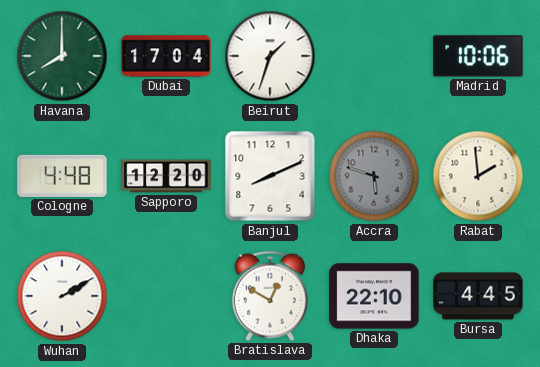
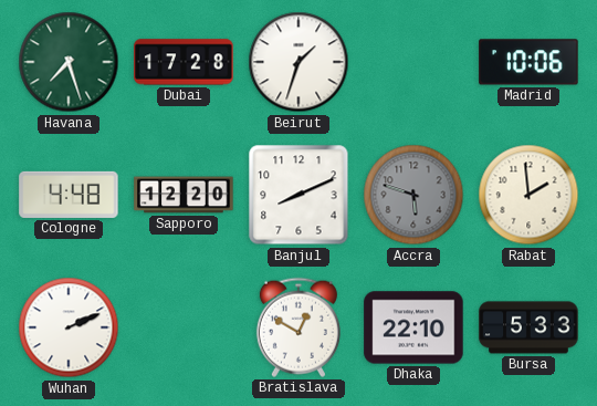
Havana: 8:00 -> 7:27
Dubai: 17:04 -> 17:28
Wuhan: 2:10 -> 2:11
Bursa: 4:45 -> 5:33
